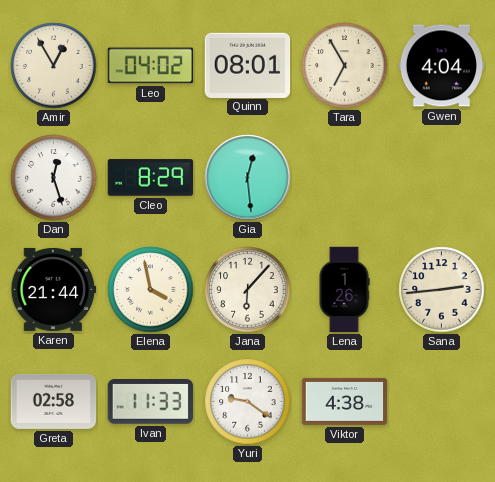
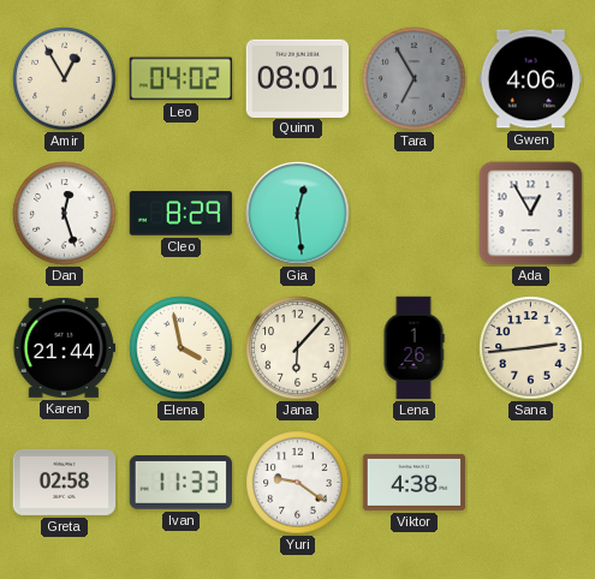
Tara dial: cream -> grey
Gwen: 4:04 -> 4:06
Ada: none -> 12:55
